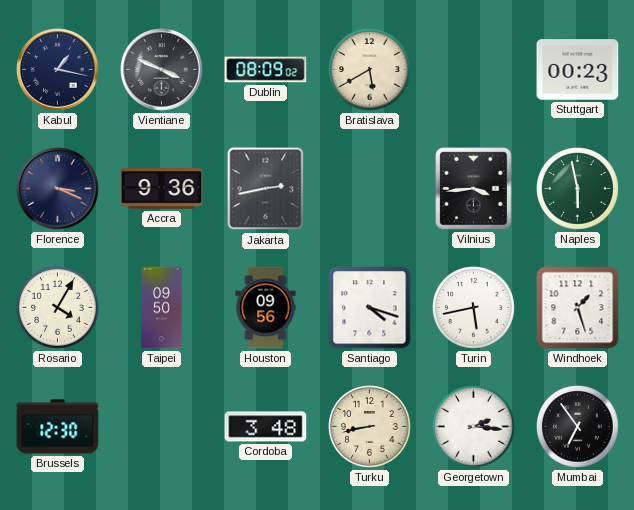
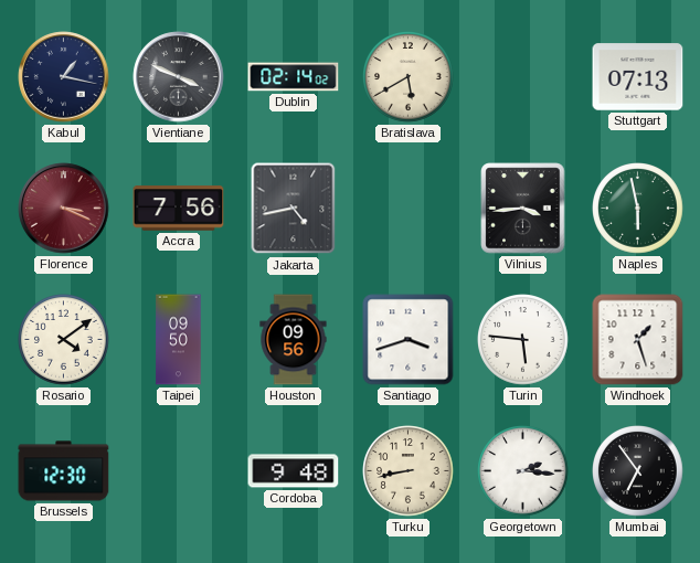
Dublin: 08:09 -> 02:14
Stuttgart: 00:23 -> 07:13
Florence dial: navy -> burgundy
Accra: 9:36 -> 7:56
Jakarta: 2:43 -> 4:43
Rosario: 4:05 -> 4:09
Santiago: 4:18 -> 3:42
Turin: 5:43 -> 5:46
Cordoba: 3:48 -> 9:48
